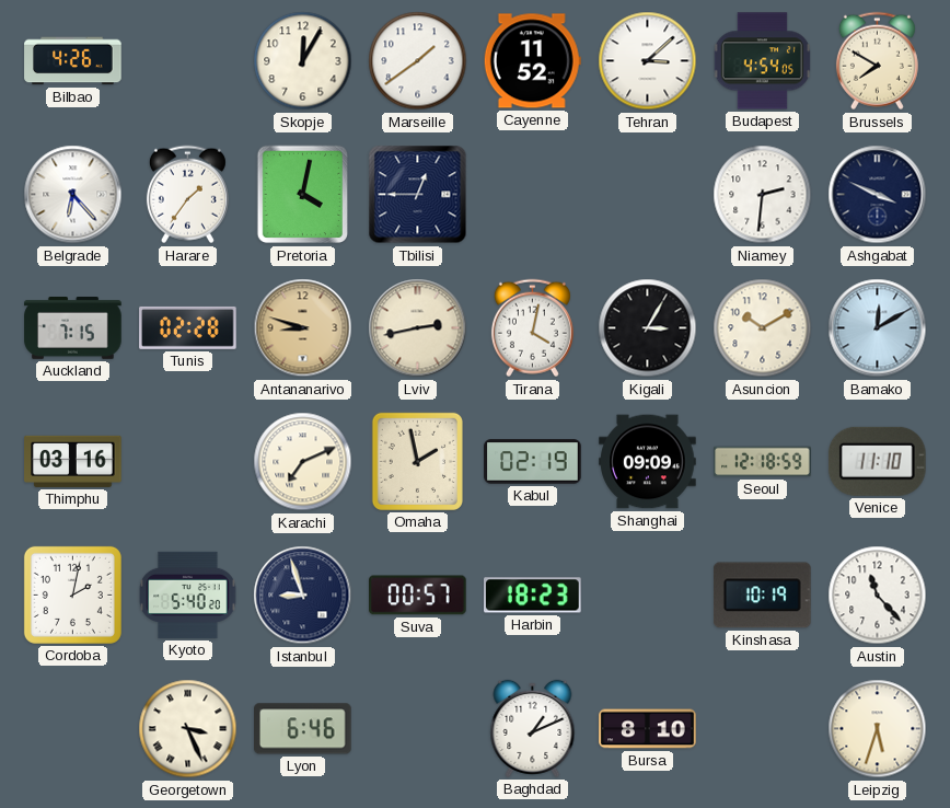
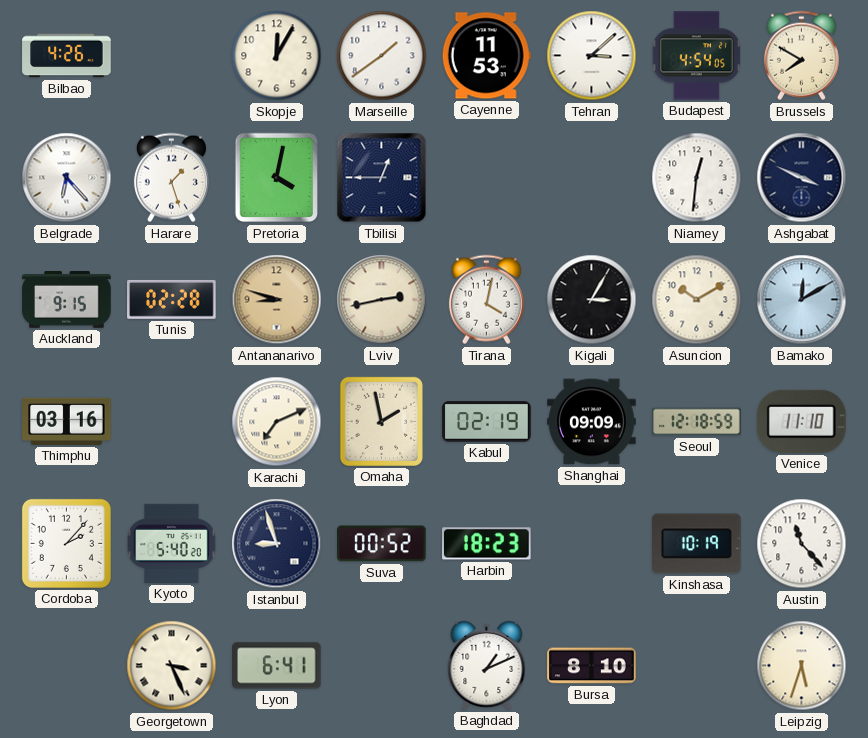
Cayenne: 11:52 -> 11:53
Harare: 1:36 -> 1:27
Niamey: 2:31 -> 12:31
Auckland: 7:15 -> 9:15
Cordoba: 2:02 -> 2:07
Suva: 00:57 -> 00:52
Lyon: 6:46 -> 6:41
